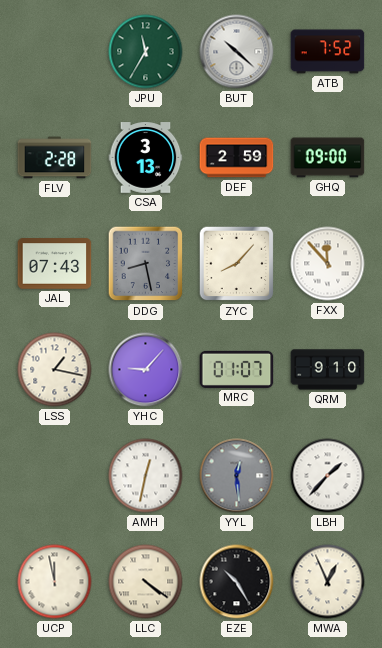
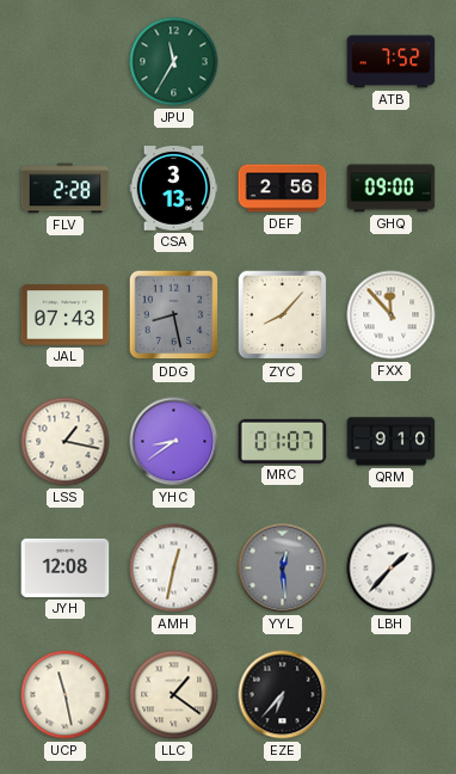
BUT: 10:22 -> none
DEF: 2:59 -> 2:56
YHC: 9:07 -> 8:39
JYH: none -> 12:08
UCP: 11:58 -> 11:28
LLC: 4:21 -> 1:21
EZE: 10:25 -> 6:37
MWA: 12:56 -> none
